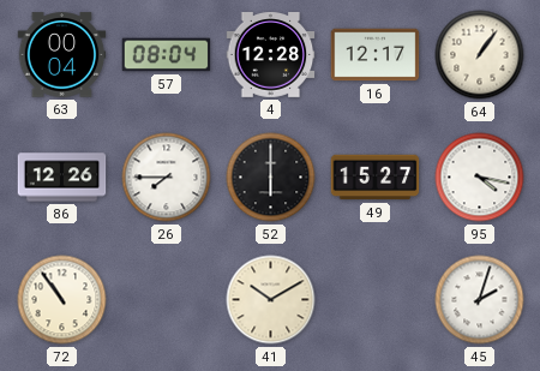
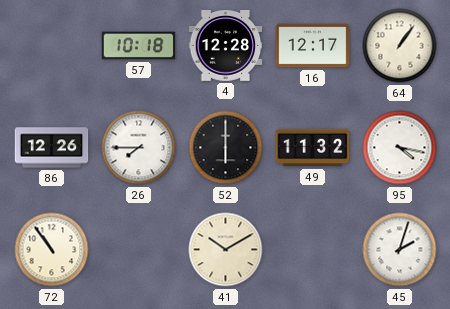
63: 00:04 -> none
57: 08:04 -> 10:18
49: 15:27 -> 11:32
